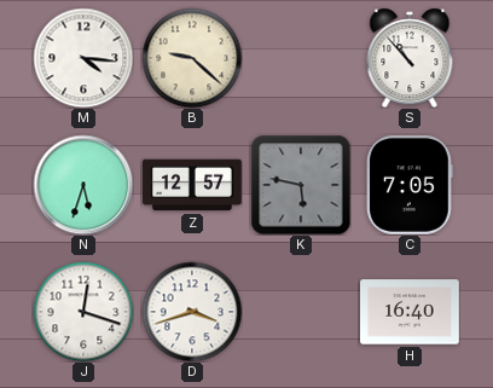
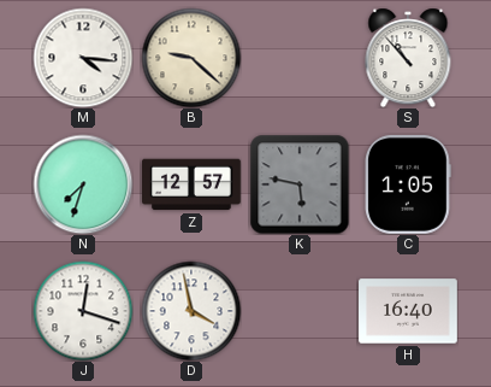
N: 5:33 -> 7:33
C: 7:05 -> 1:05
D: 3:42 -> 3:58
